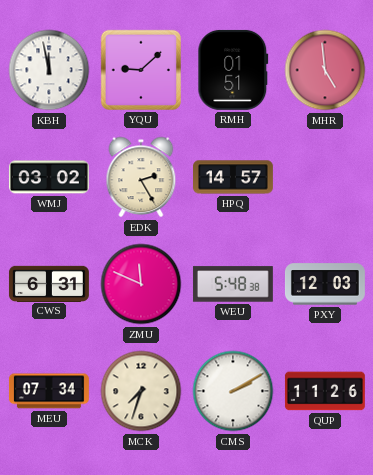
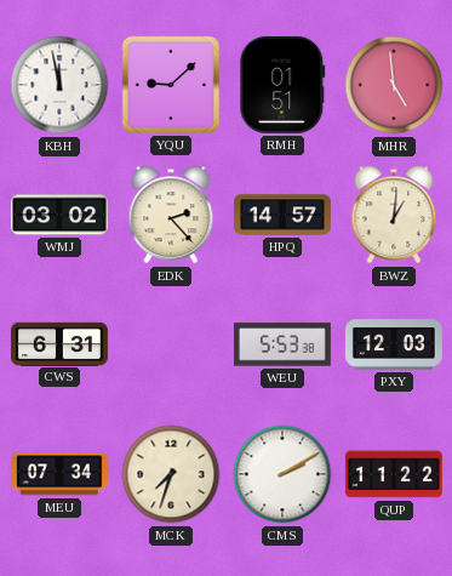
EDK: 2:25 -> 2:23
BWZ: none -> 1:01
ZMU: 11:49 -> none
WEU: 5:48 -> 5:53
QUP: 11:26 -> 11:22
